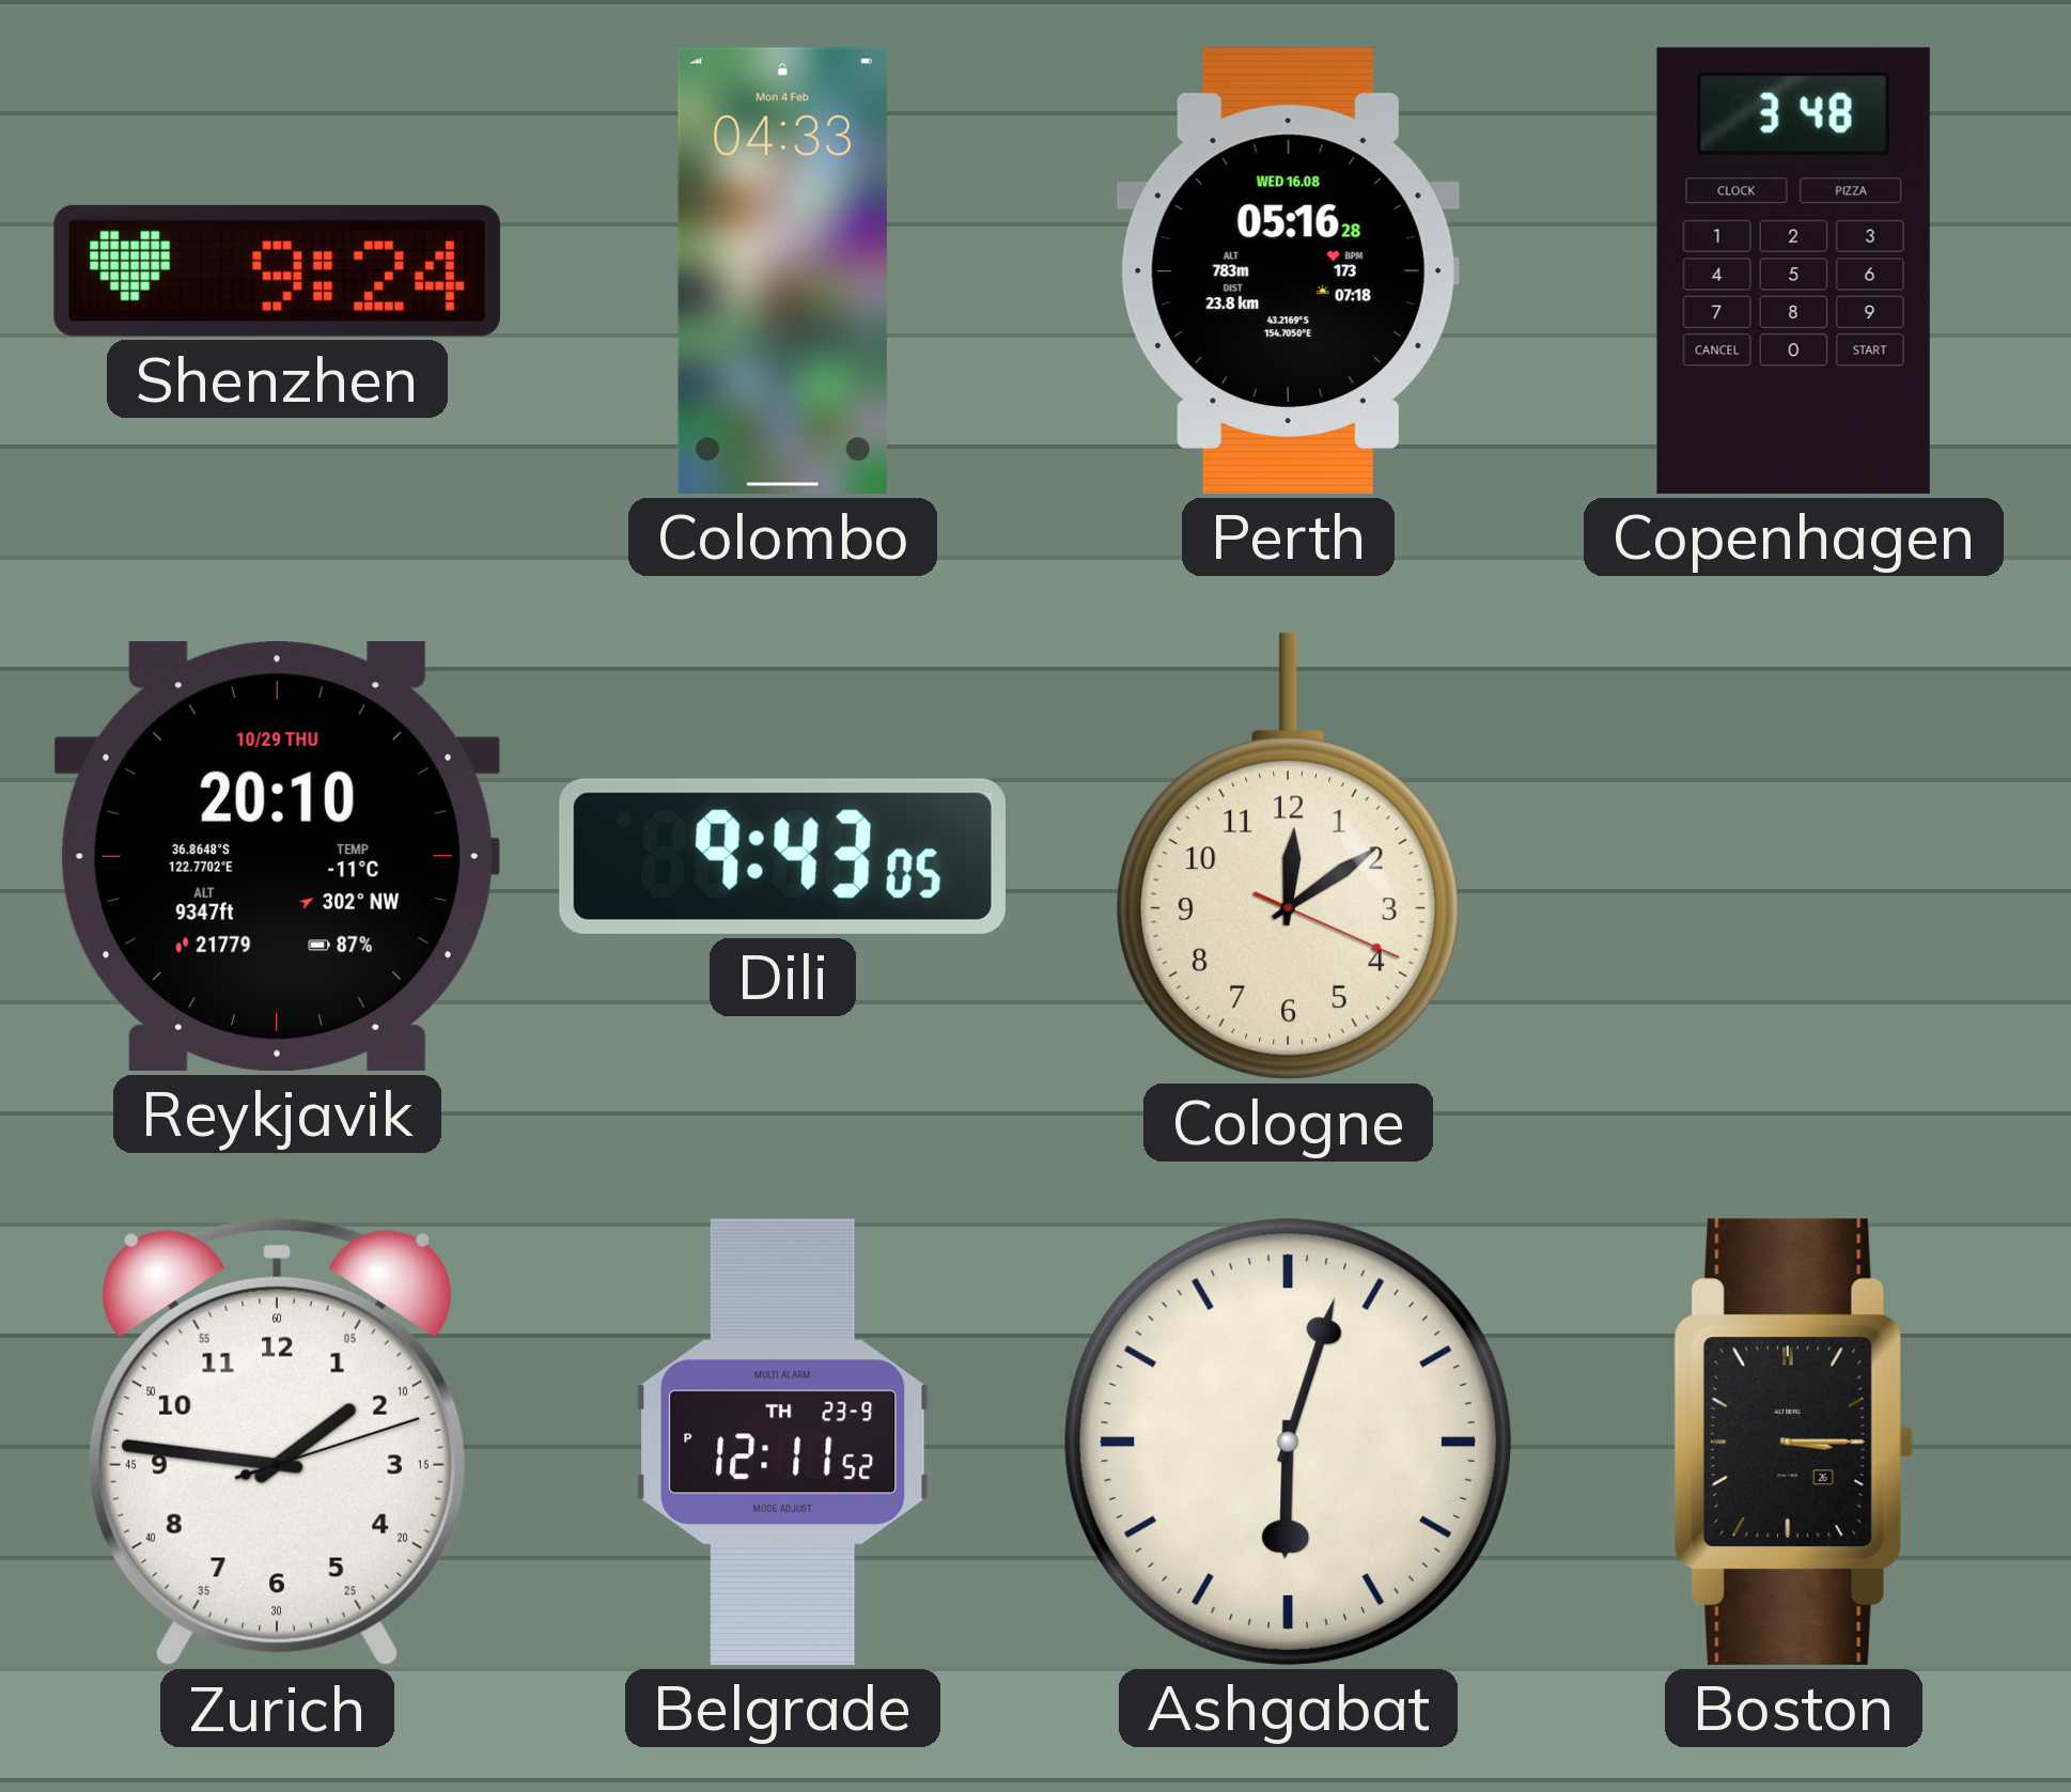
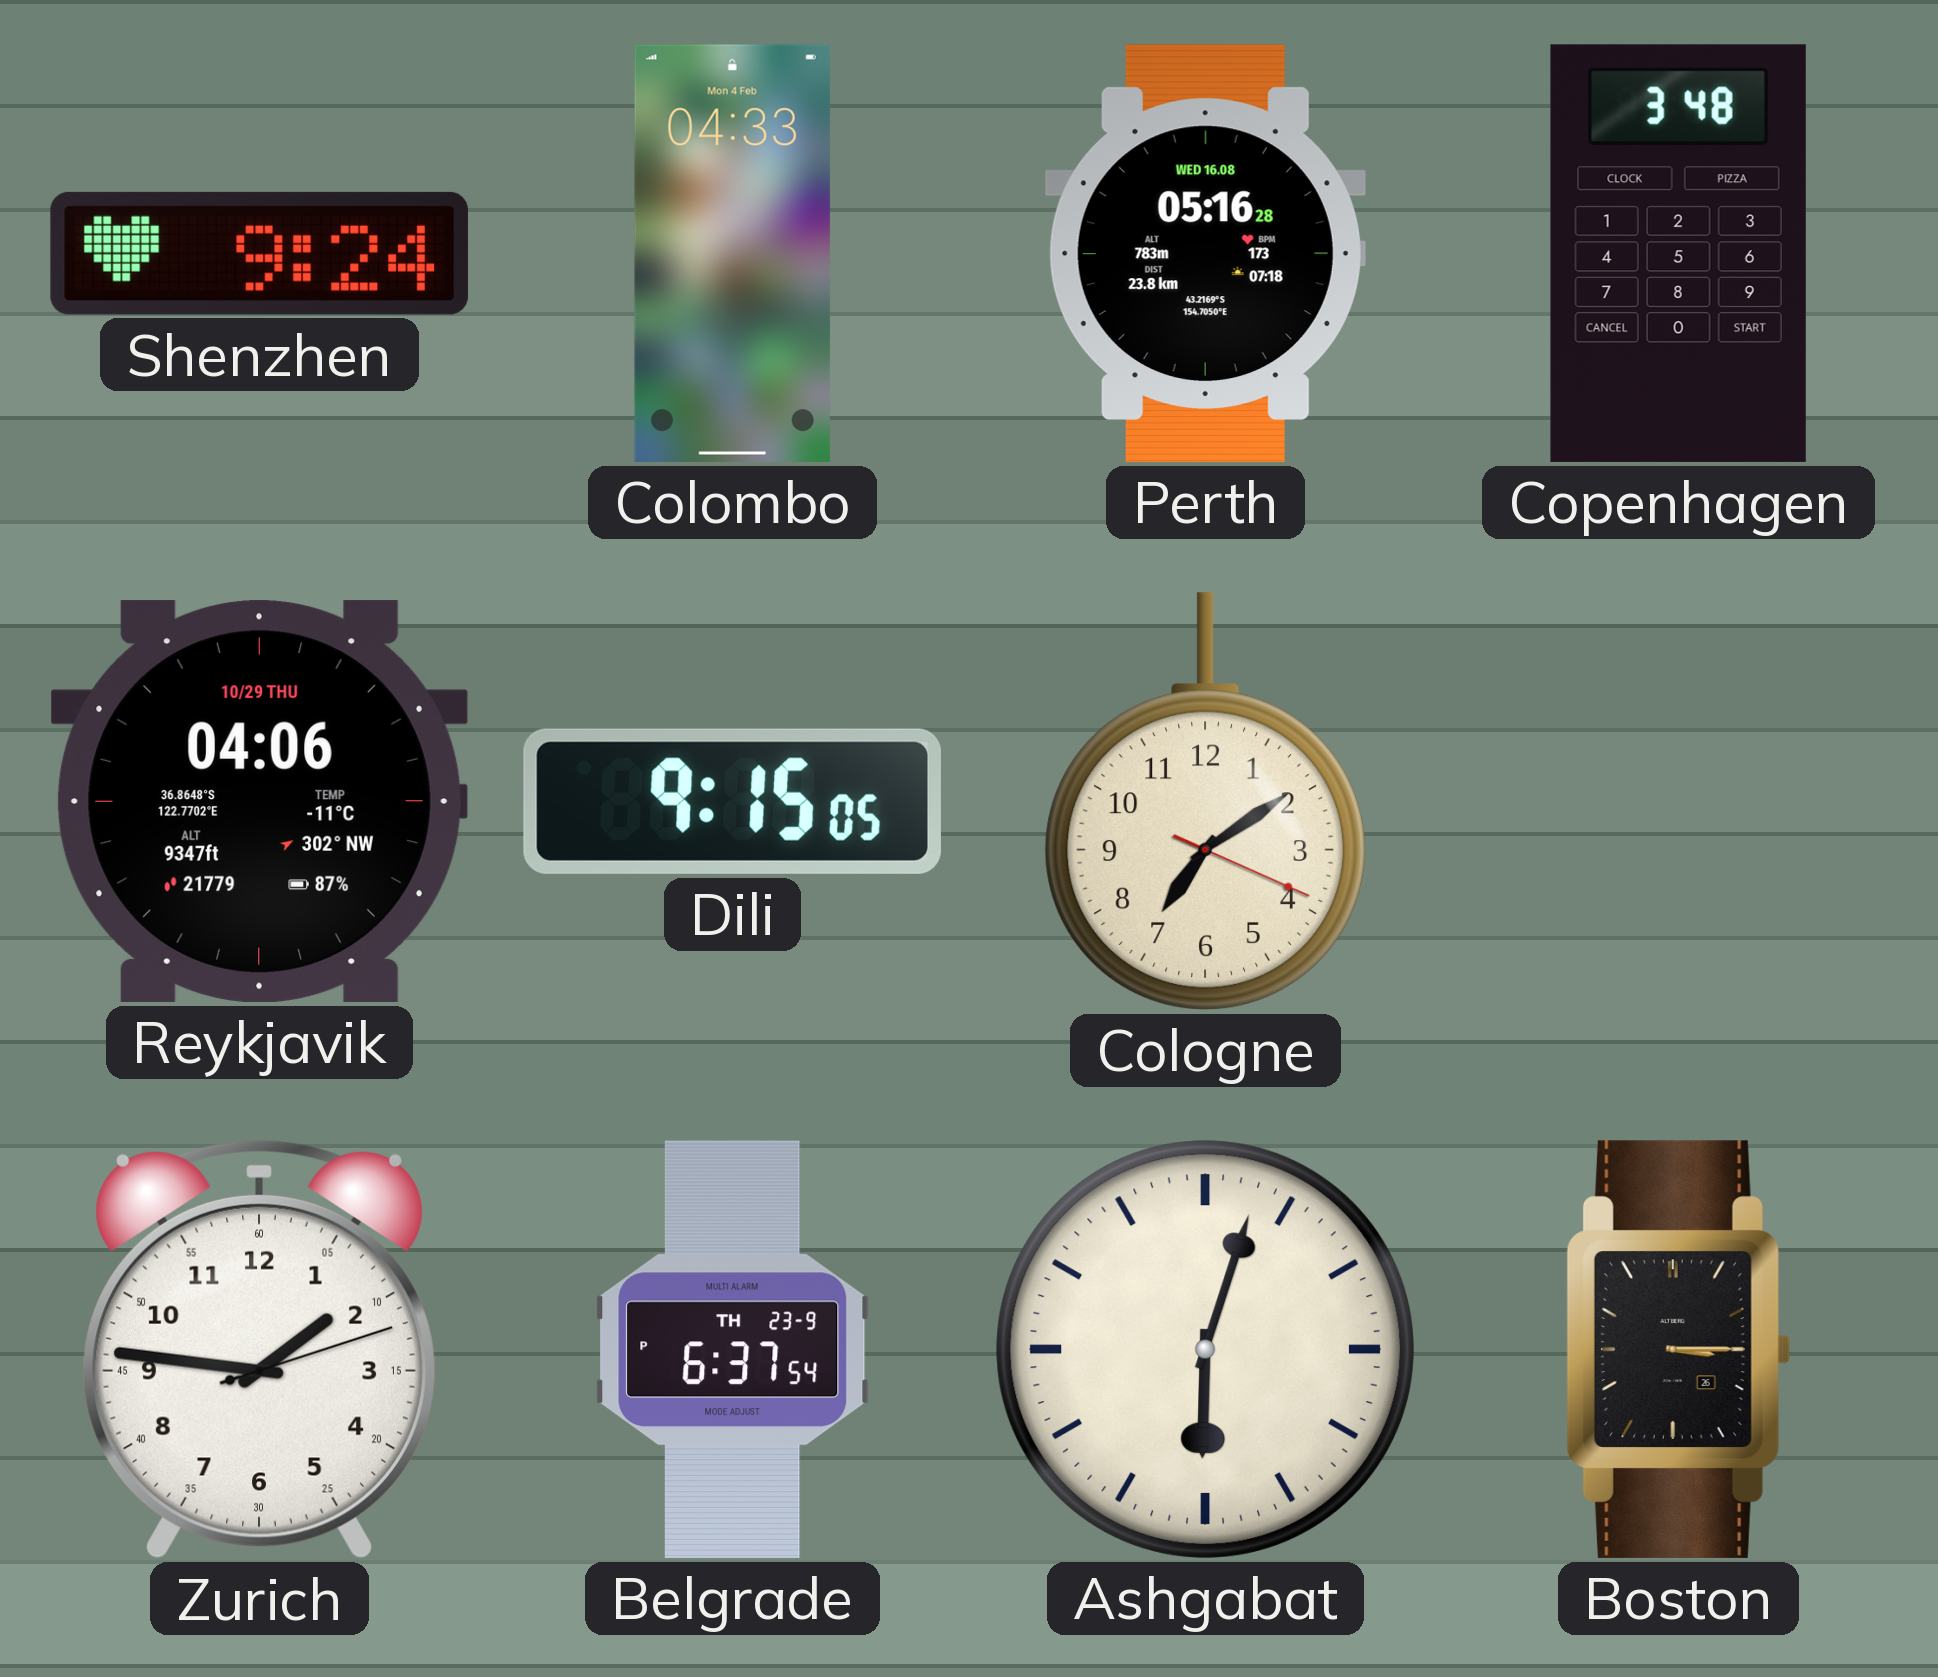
Reykjavik: 20:10 -> 04:06
Dili: 9:43 -> 9:15
Cologne: 12:09 -> 7:09
Belgrade: 12:11 -> 6:37
